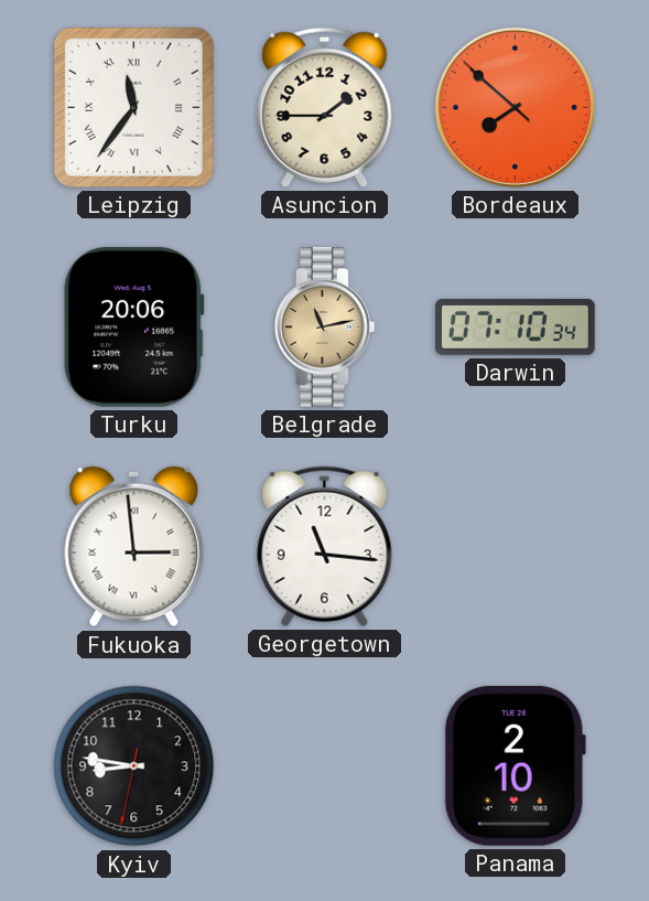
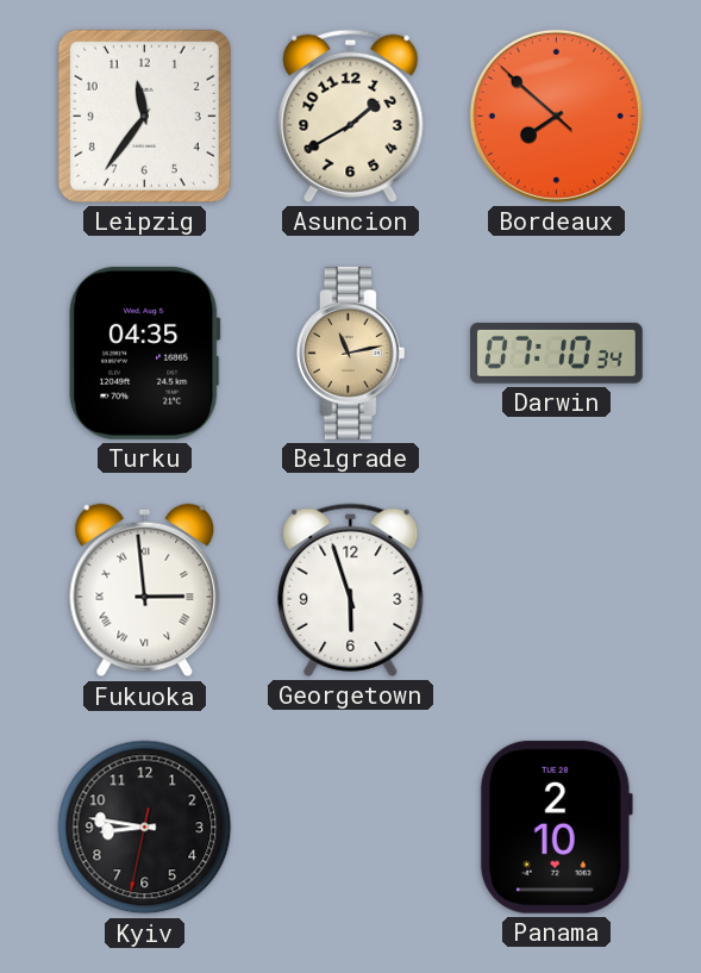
Leipzig numerals: Roman -> Arabic
Asuncion: 1:45 -> 1:40
Turku: 20:06 -> 04:35
Georgetown: 11:16 -> 5:57
